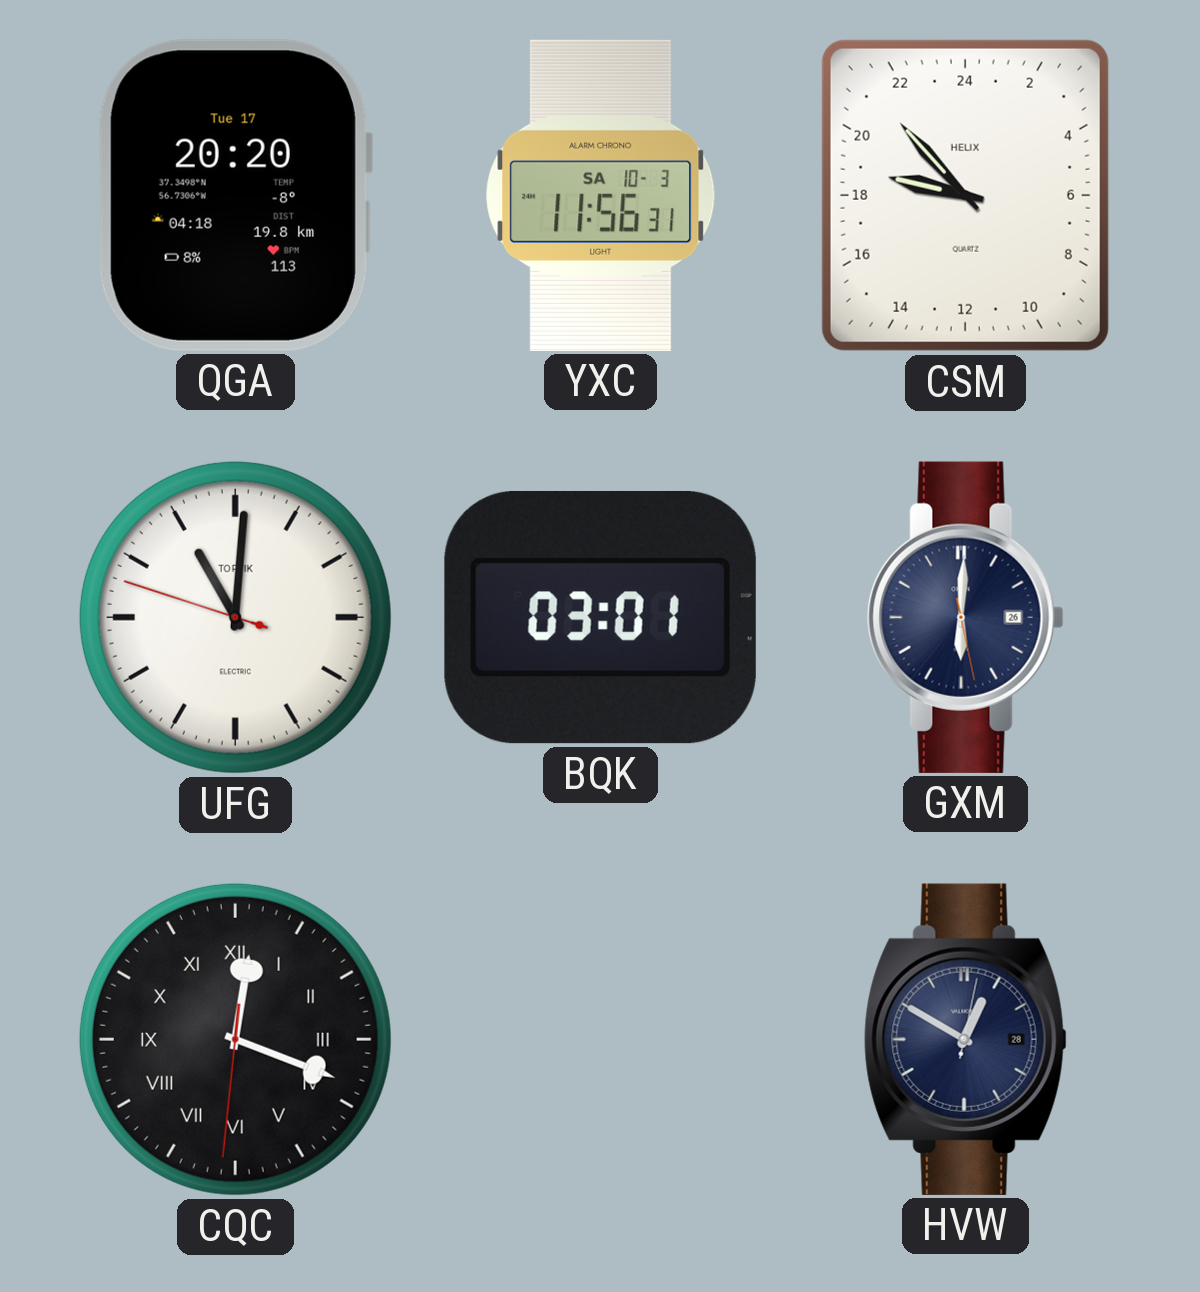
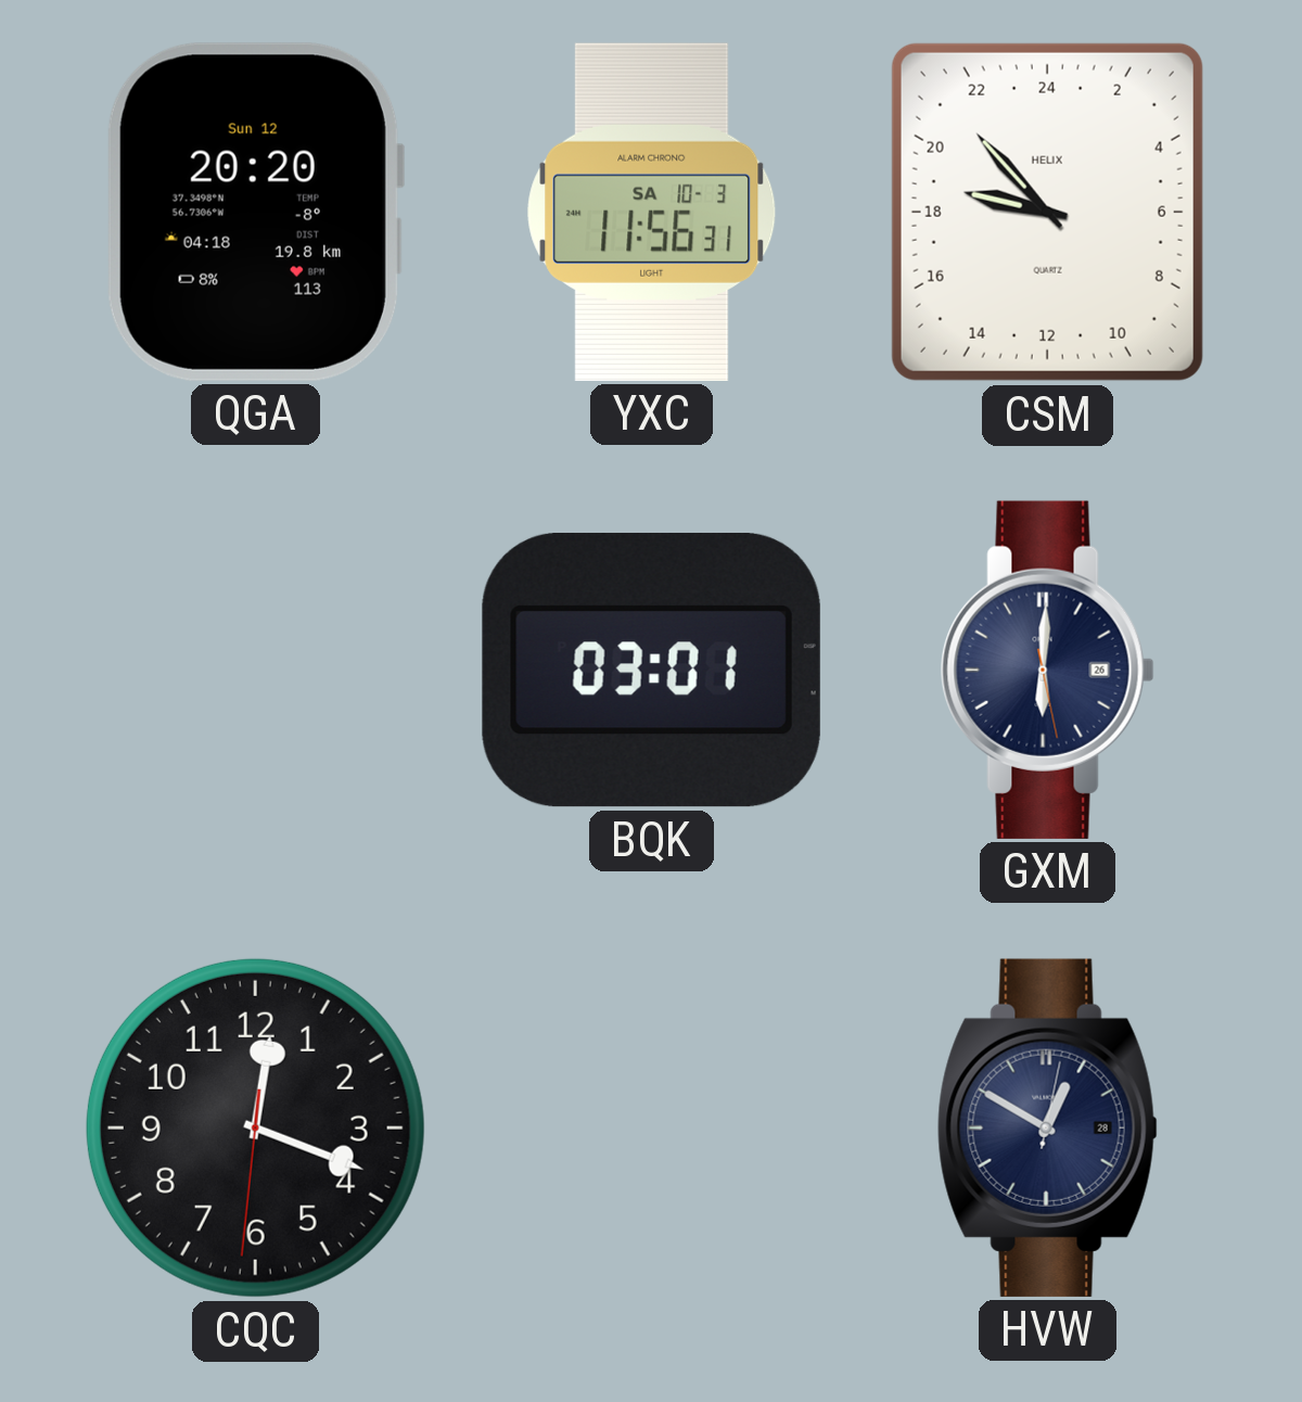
QGA date: Tue 17 -> Sun 12
UFG: 11:00 -> none
CQC numerals: Roman -> Arabic
